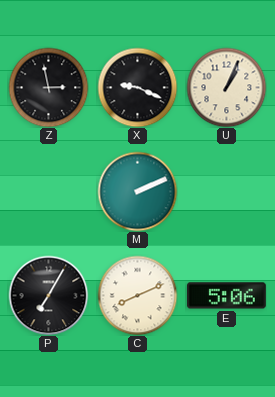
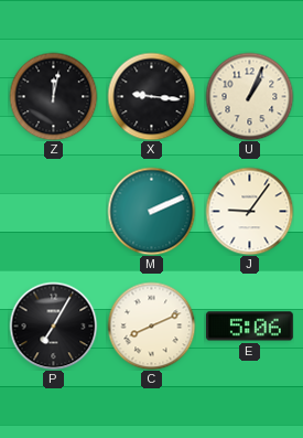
Z: 2:58 -> 12:02
X: 9:19 -> 9:16
J: none -> 9:06
